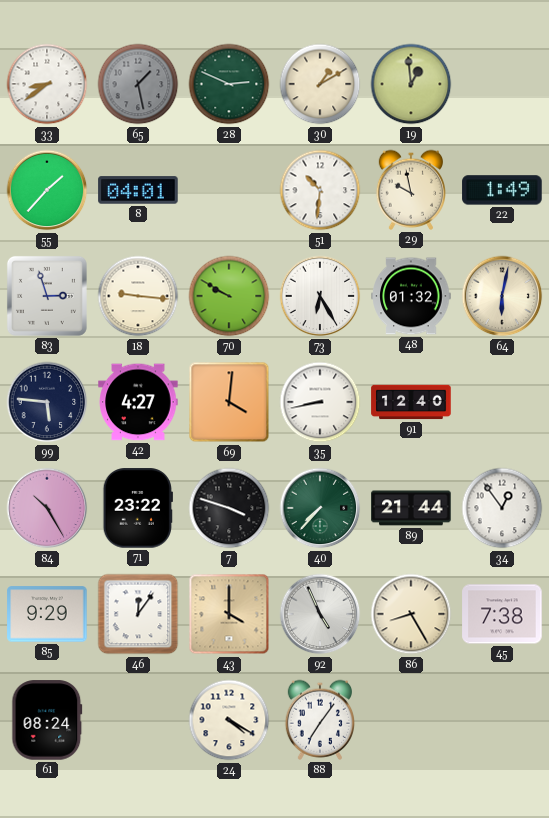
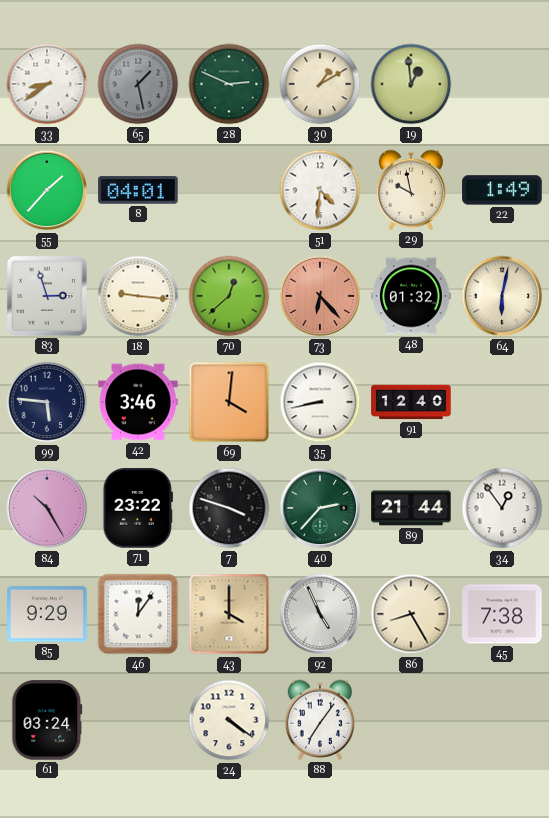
51: 10:31 -> 4:31
70: 9:50 -> 12:38
73: 6:25 -> 6:23
73 dial: white -> salmon
42: 4:27 -> 3:46
40: 7:37 -> 2:37
61: 08:24 -> 03:24
24: 4:20 -> 4:21
